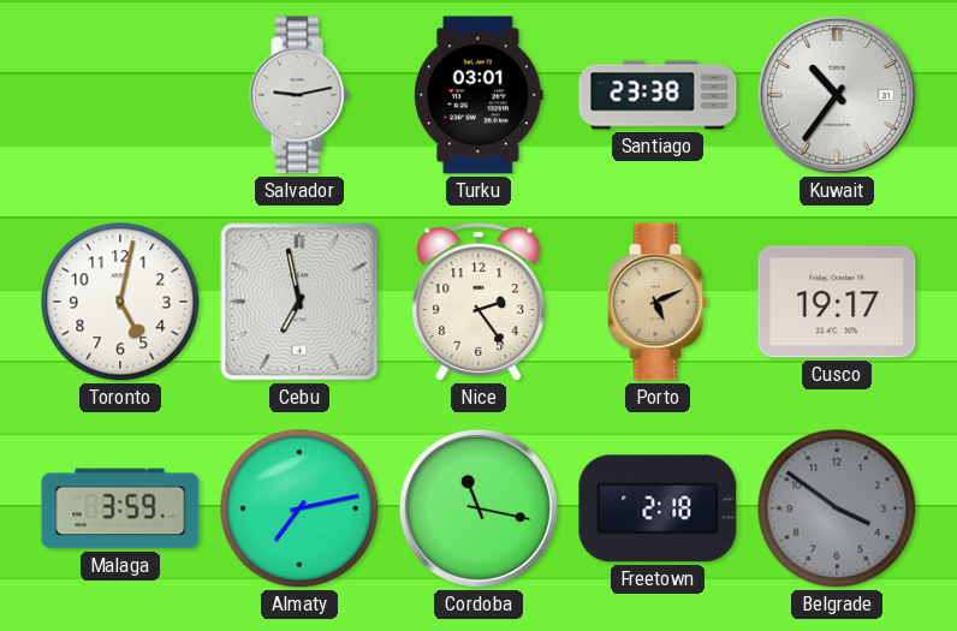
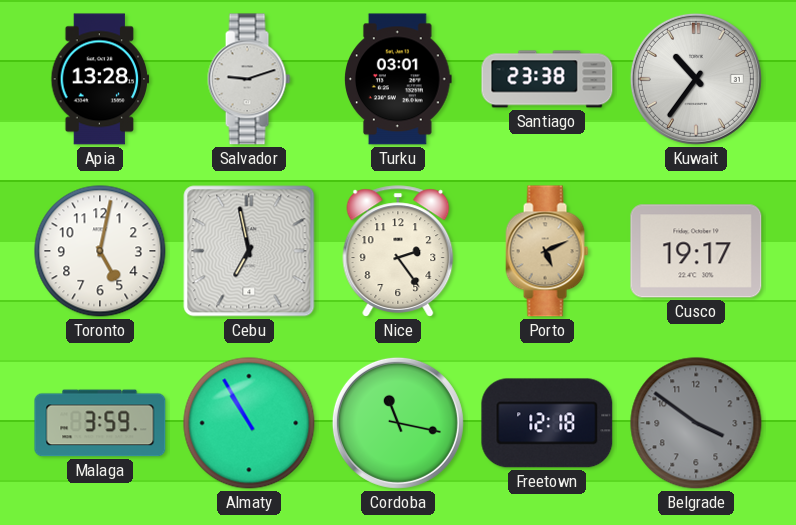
Apia: none -> 13:28
Salvador: 9:13 -> 9:12
Almaty: 7:13 -> 10:55
Freetown: 2:18 -> 12:18
